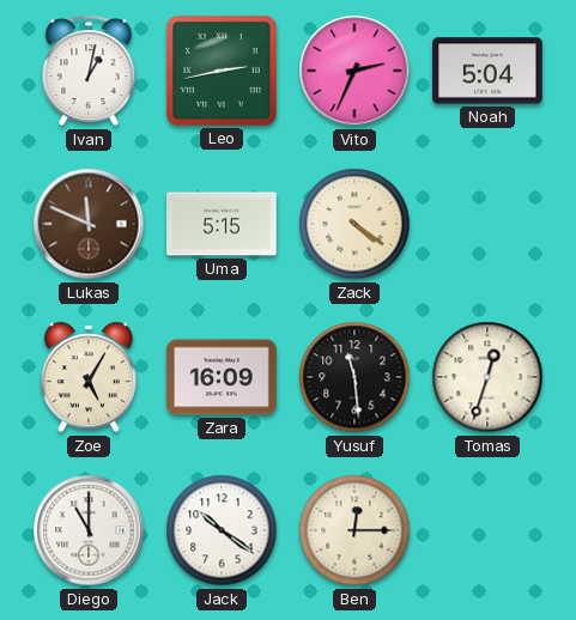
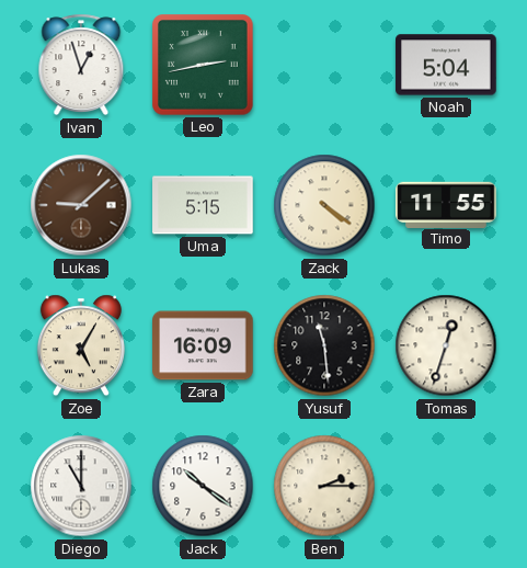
Ivan: 1:02 -> 12:57
Vito: 2:34 -> none
Lukas: 11:49 -> 9:08
Timo: none -> 11:55
Ben: 12:15 -> 2:15
